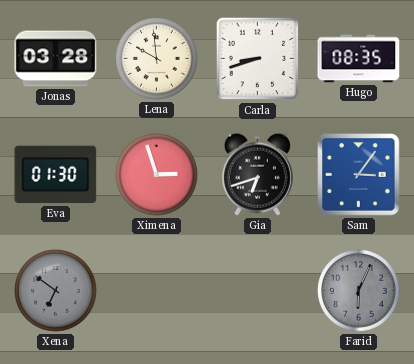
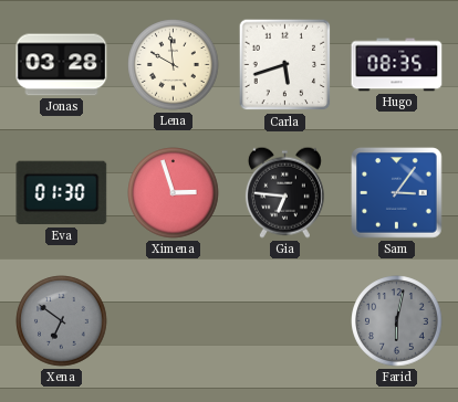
Carla: 8:42 -> 5:42
Gia: 6:42 -> 6:46
Farid: 6:04 -> 6:02
